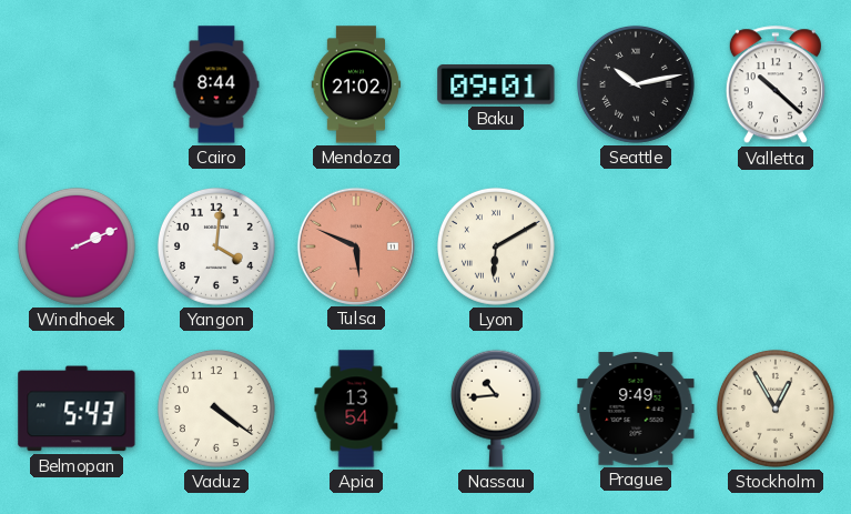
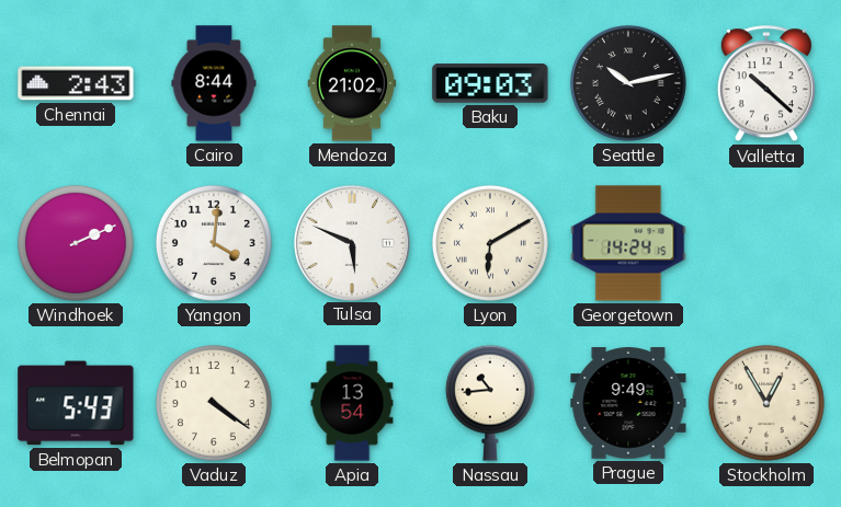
Chennai: none -> 2:43
Baku: 09:01 -> 09:03
Tulsa dial: salmon -> white
Georgetown: none -> 14:24
